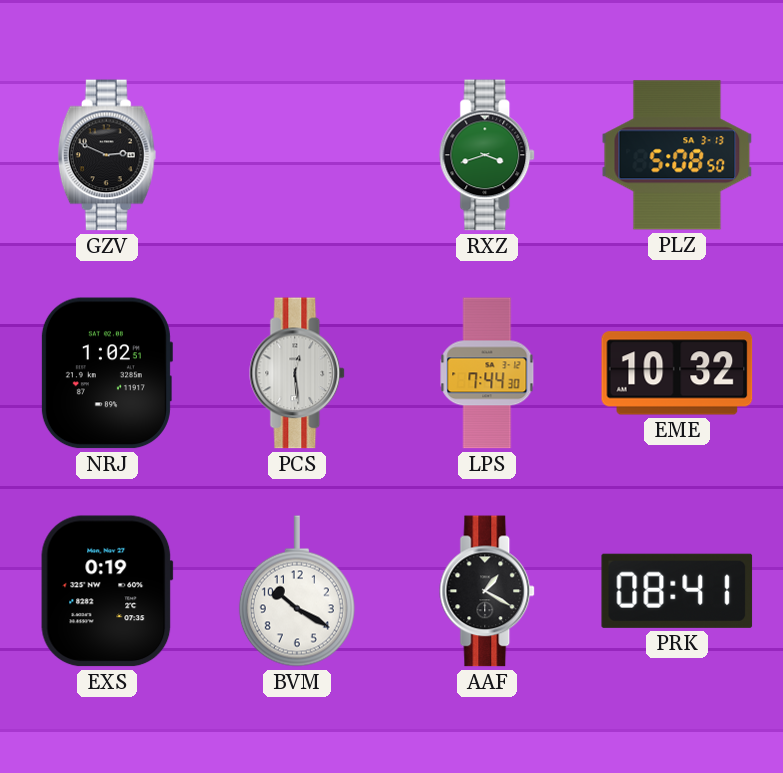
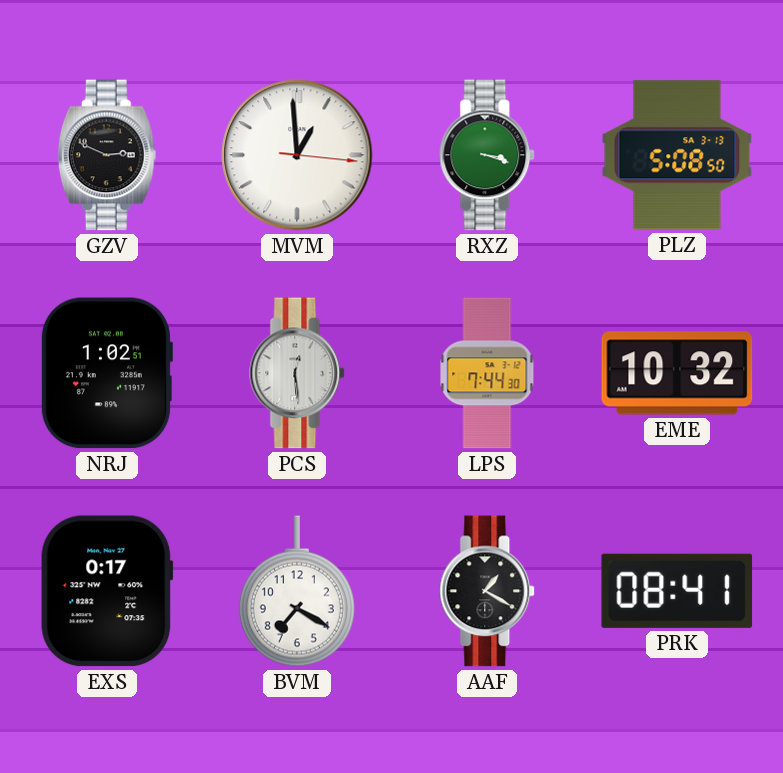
MVM: none -> 12:59
RXZ: 3:42 -> 3:18
EXS: 0:19 -> 0:17
BVM: 10:20 -> 7:20
